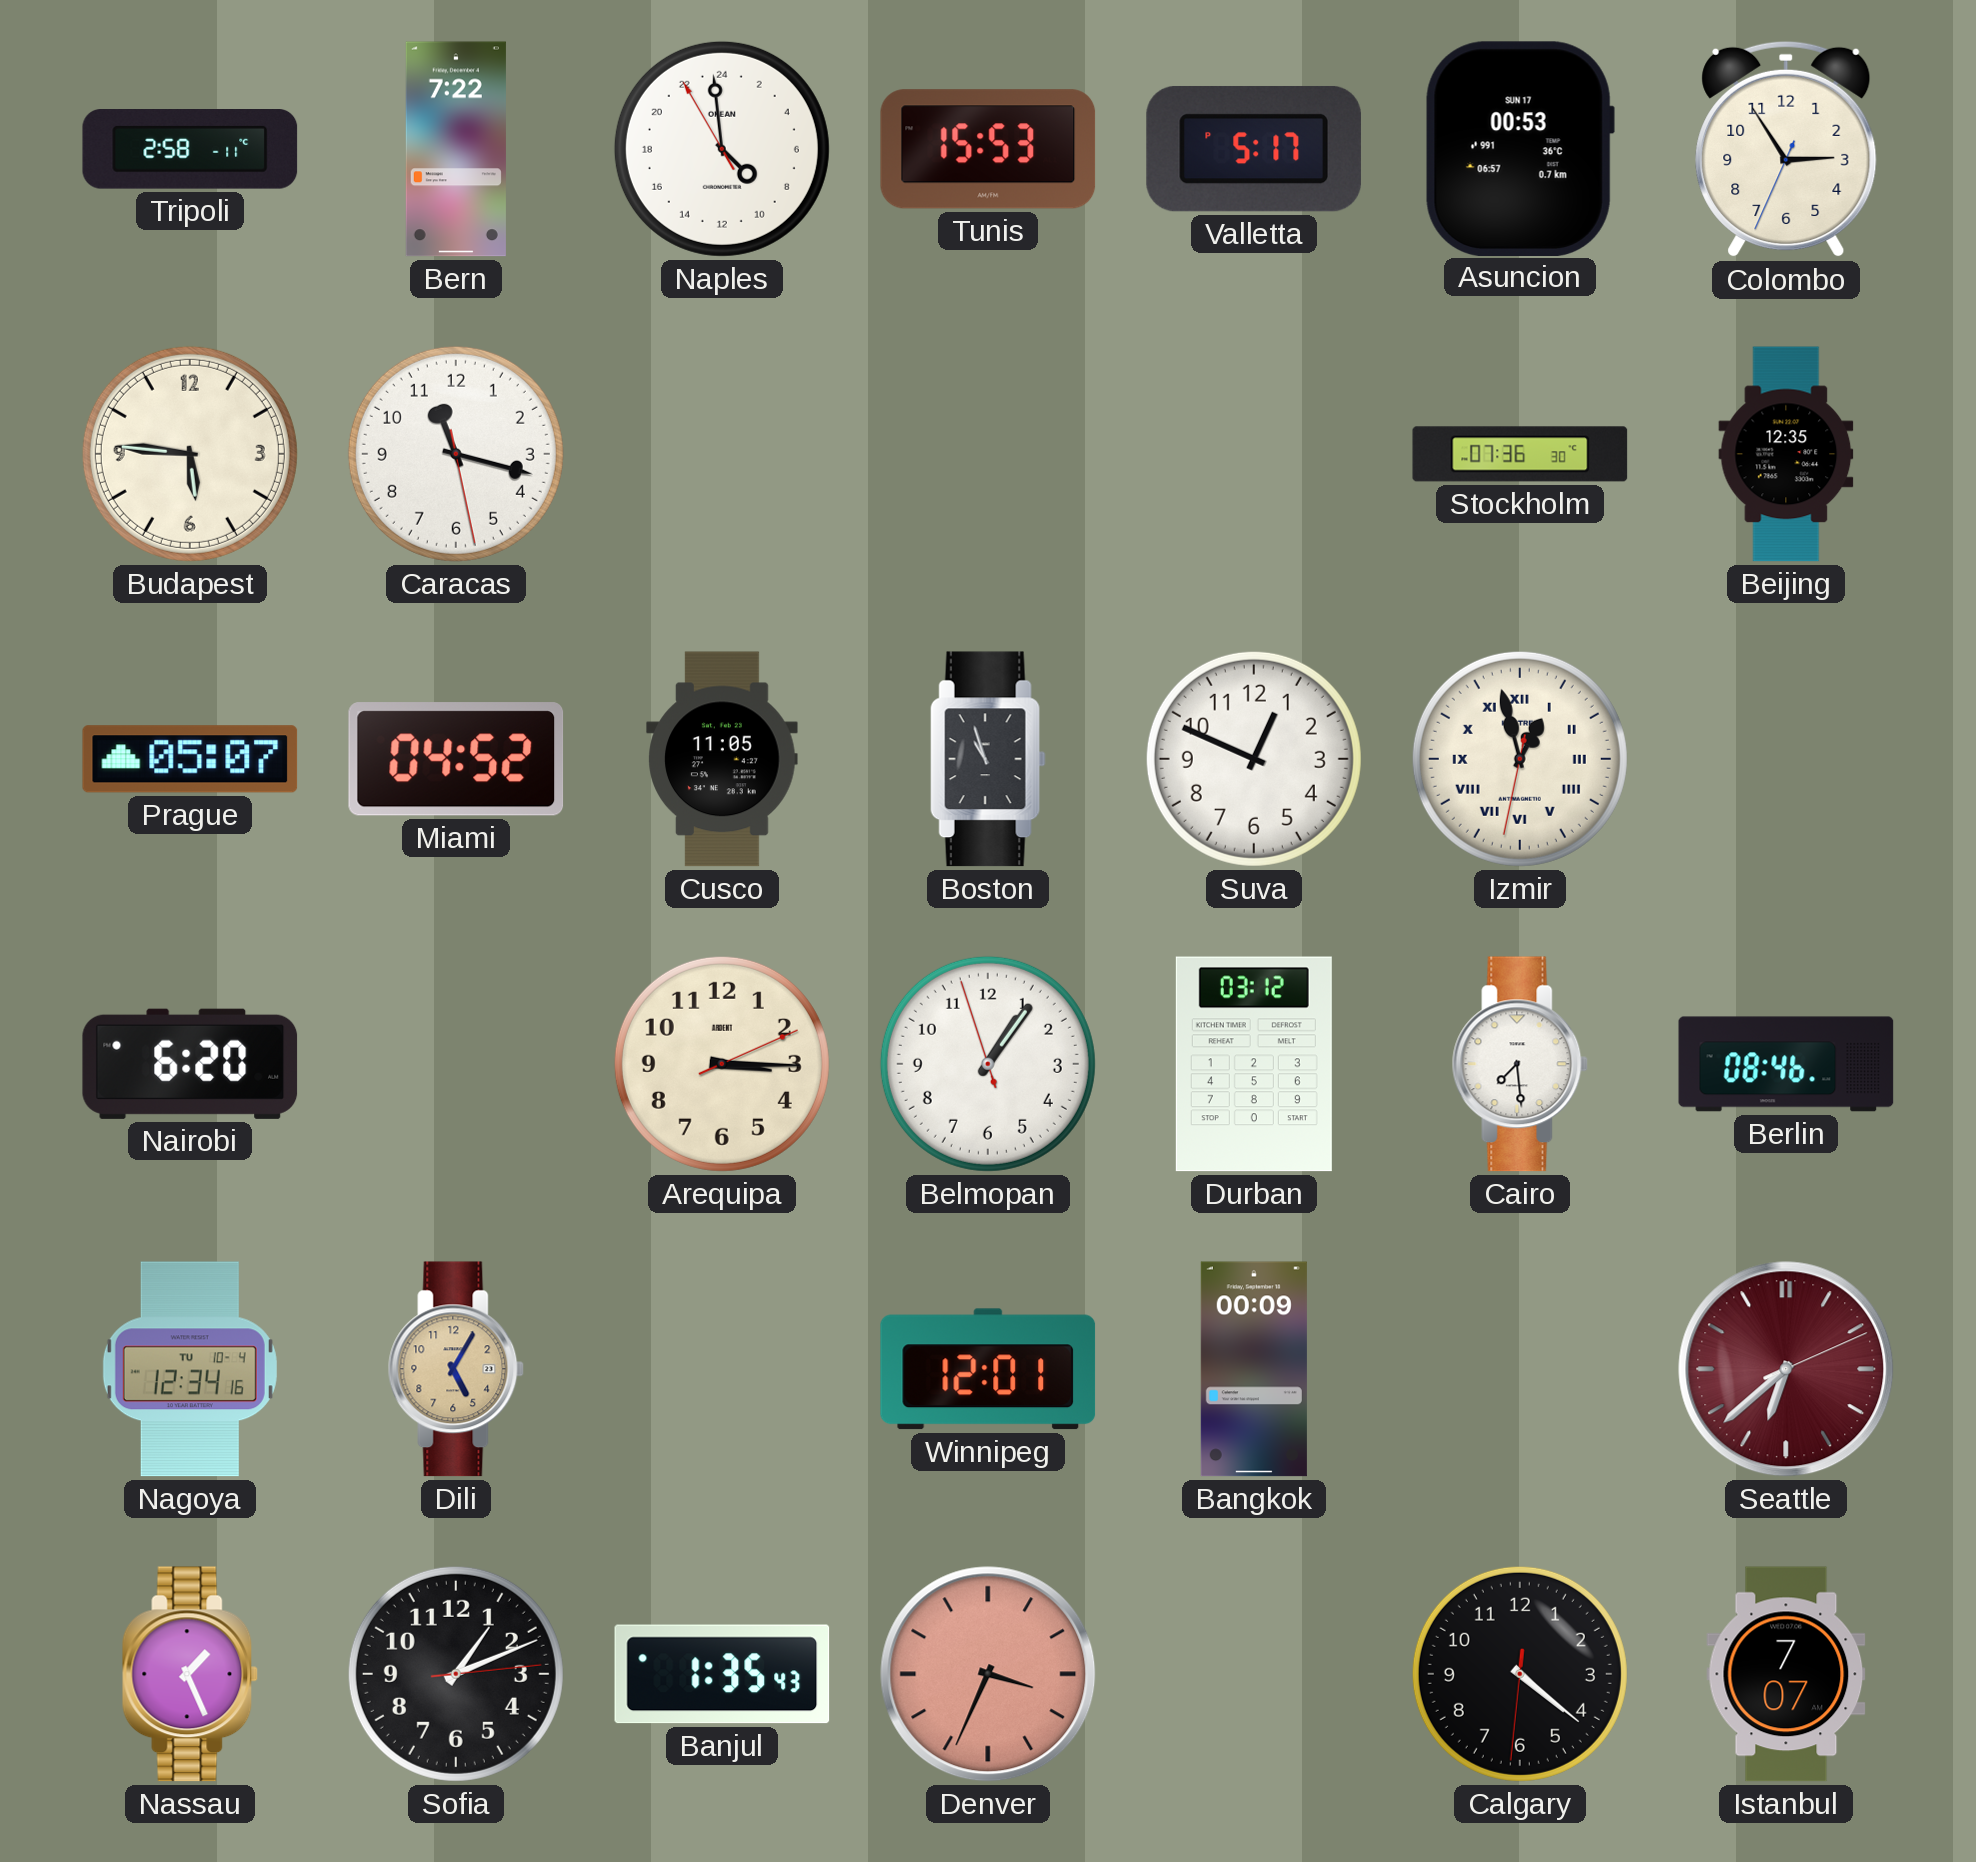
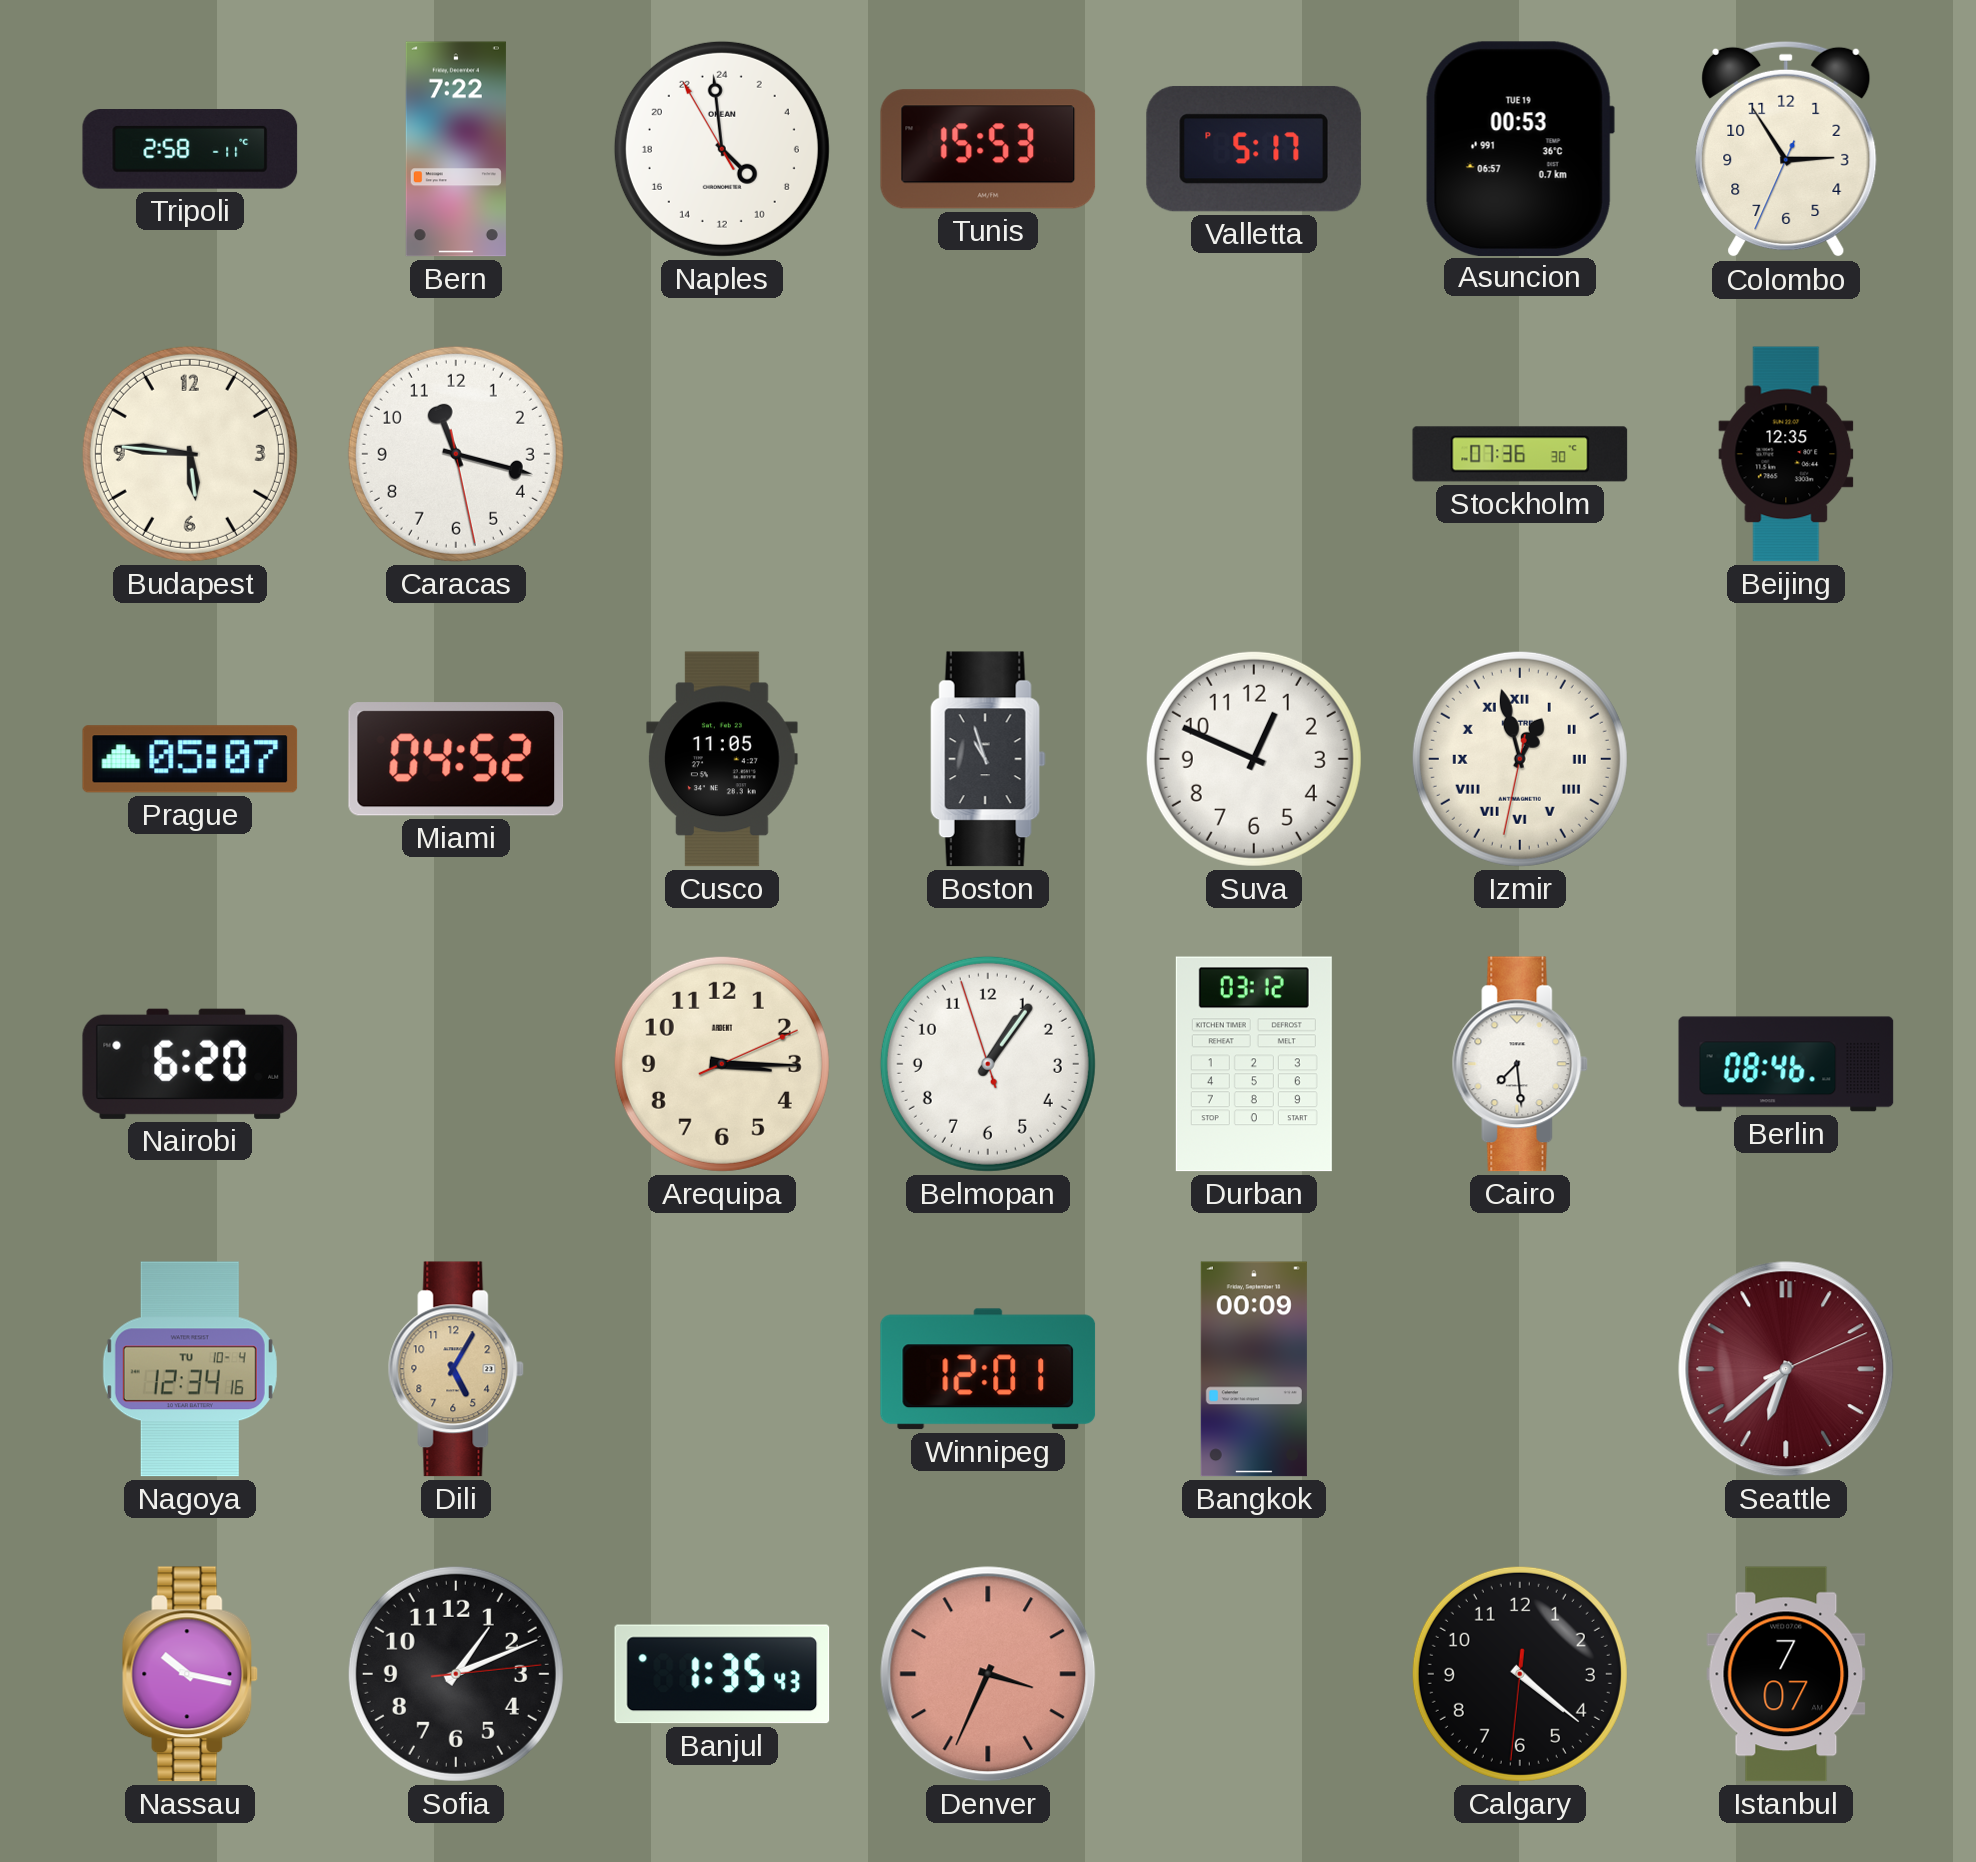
Asuncion date: SUN 17 -> TUE 19
Nassau: 1:26 -> 10:17
